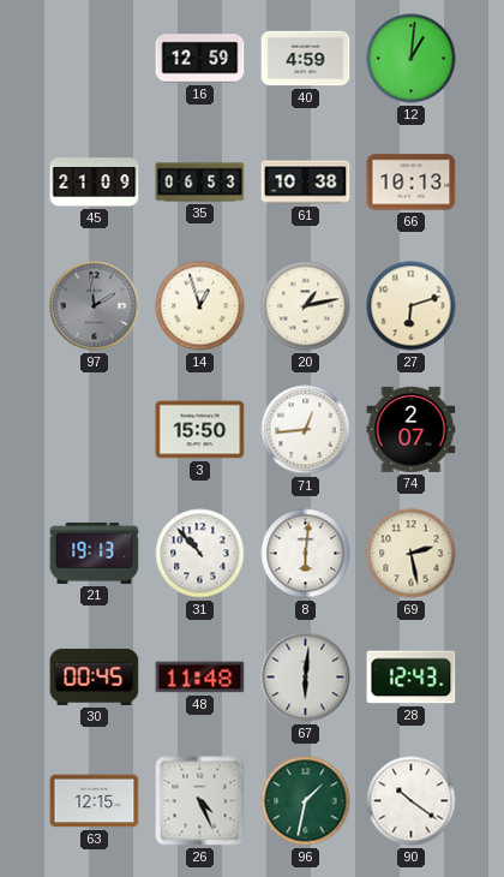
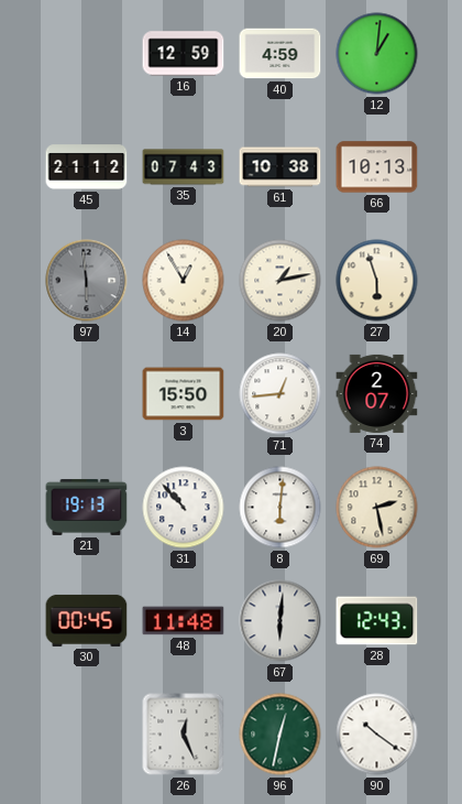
45: 21:09 -> 21:12
35: 06:53 -> 07:43
97: 1:59 -> 5:59
14: 12:57 -> 12:55
27: 6:12 -> 5:57
63: 12:15 -> none
26: 4:26 -> 12:26
96: 1:32 -> 12:32
